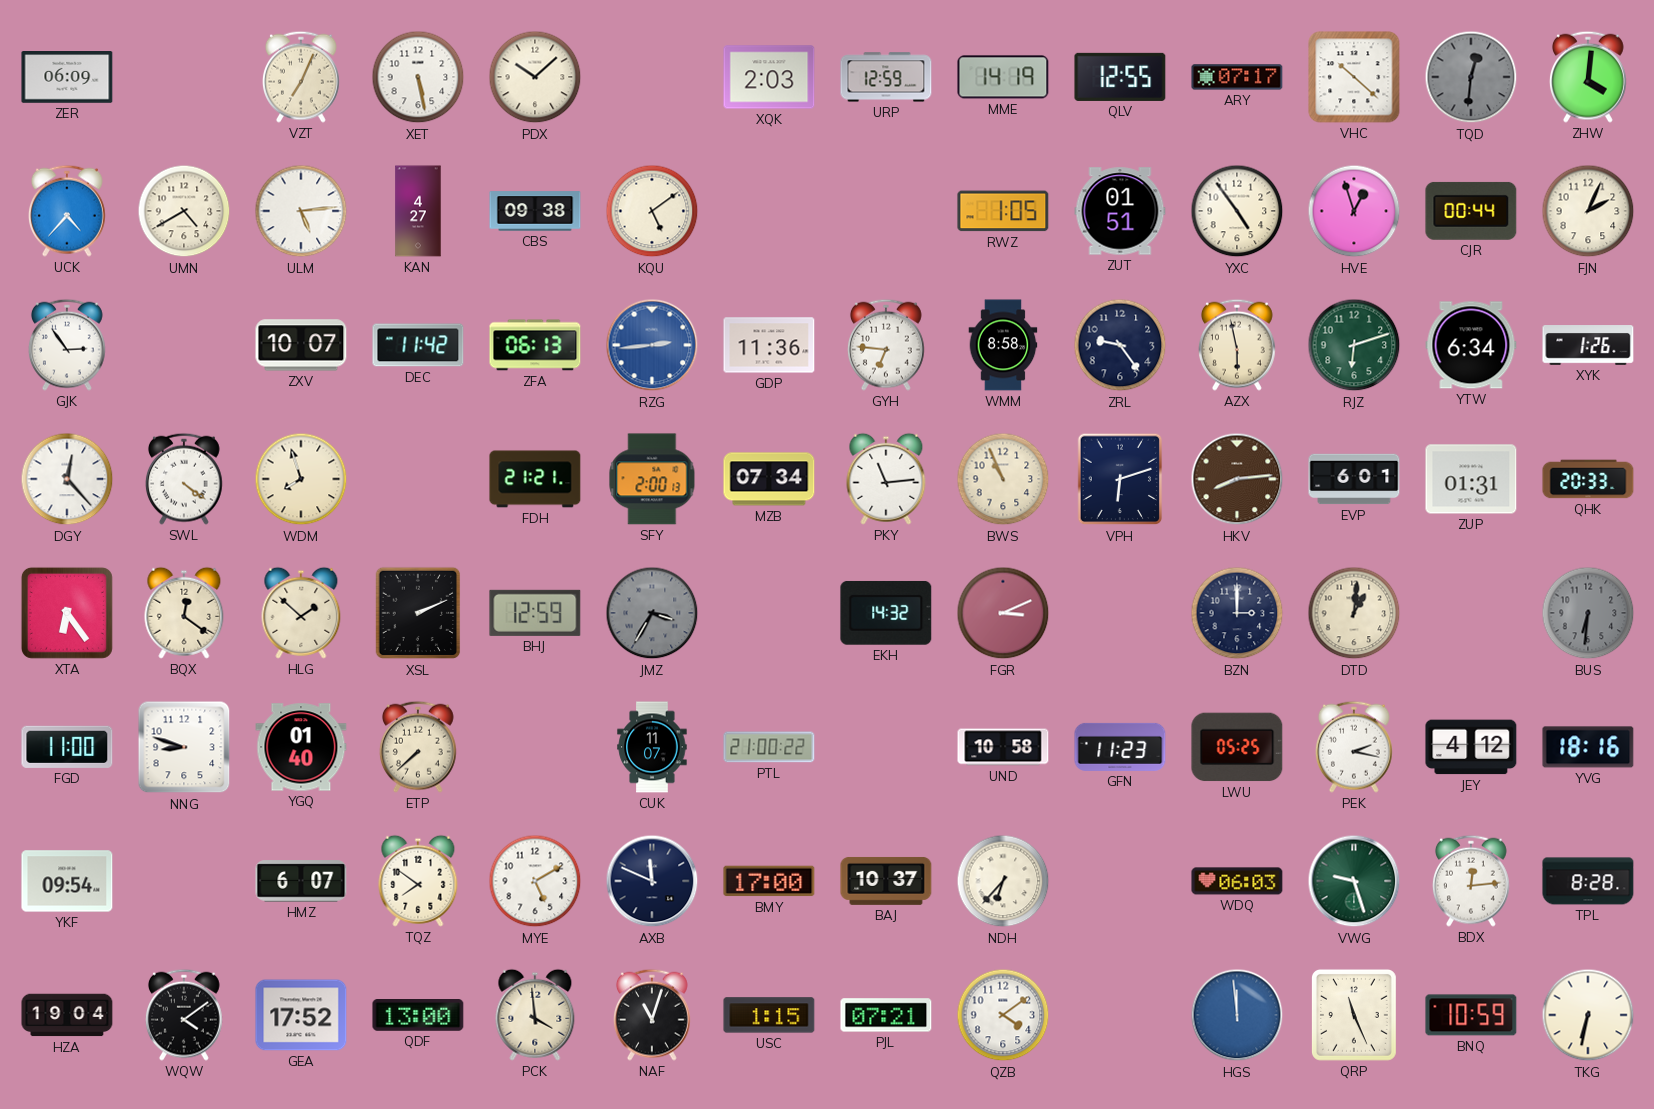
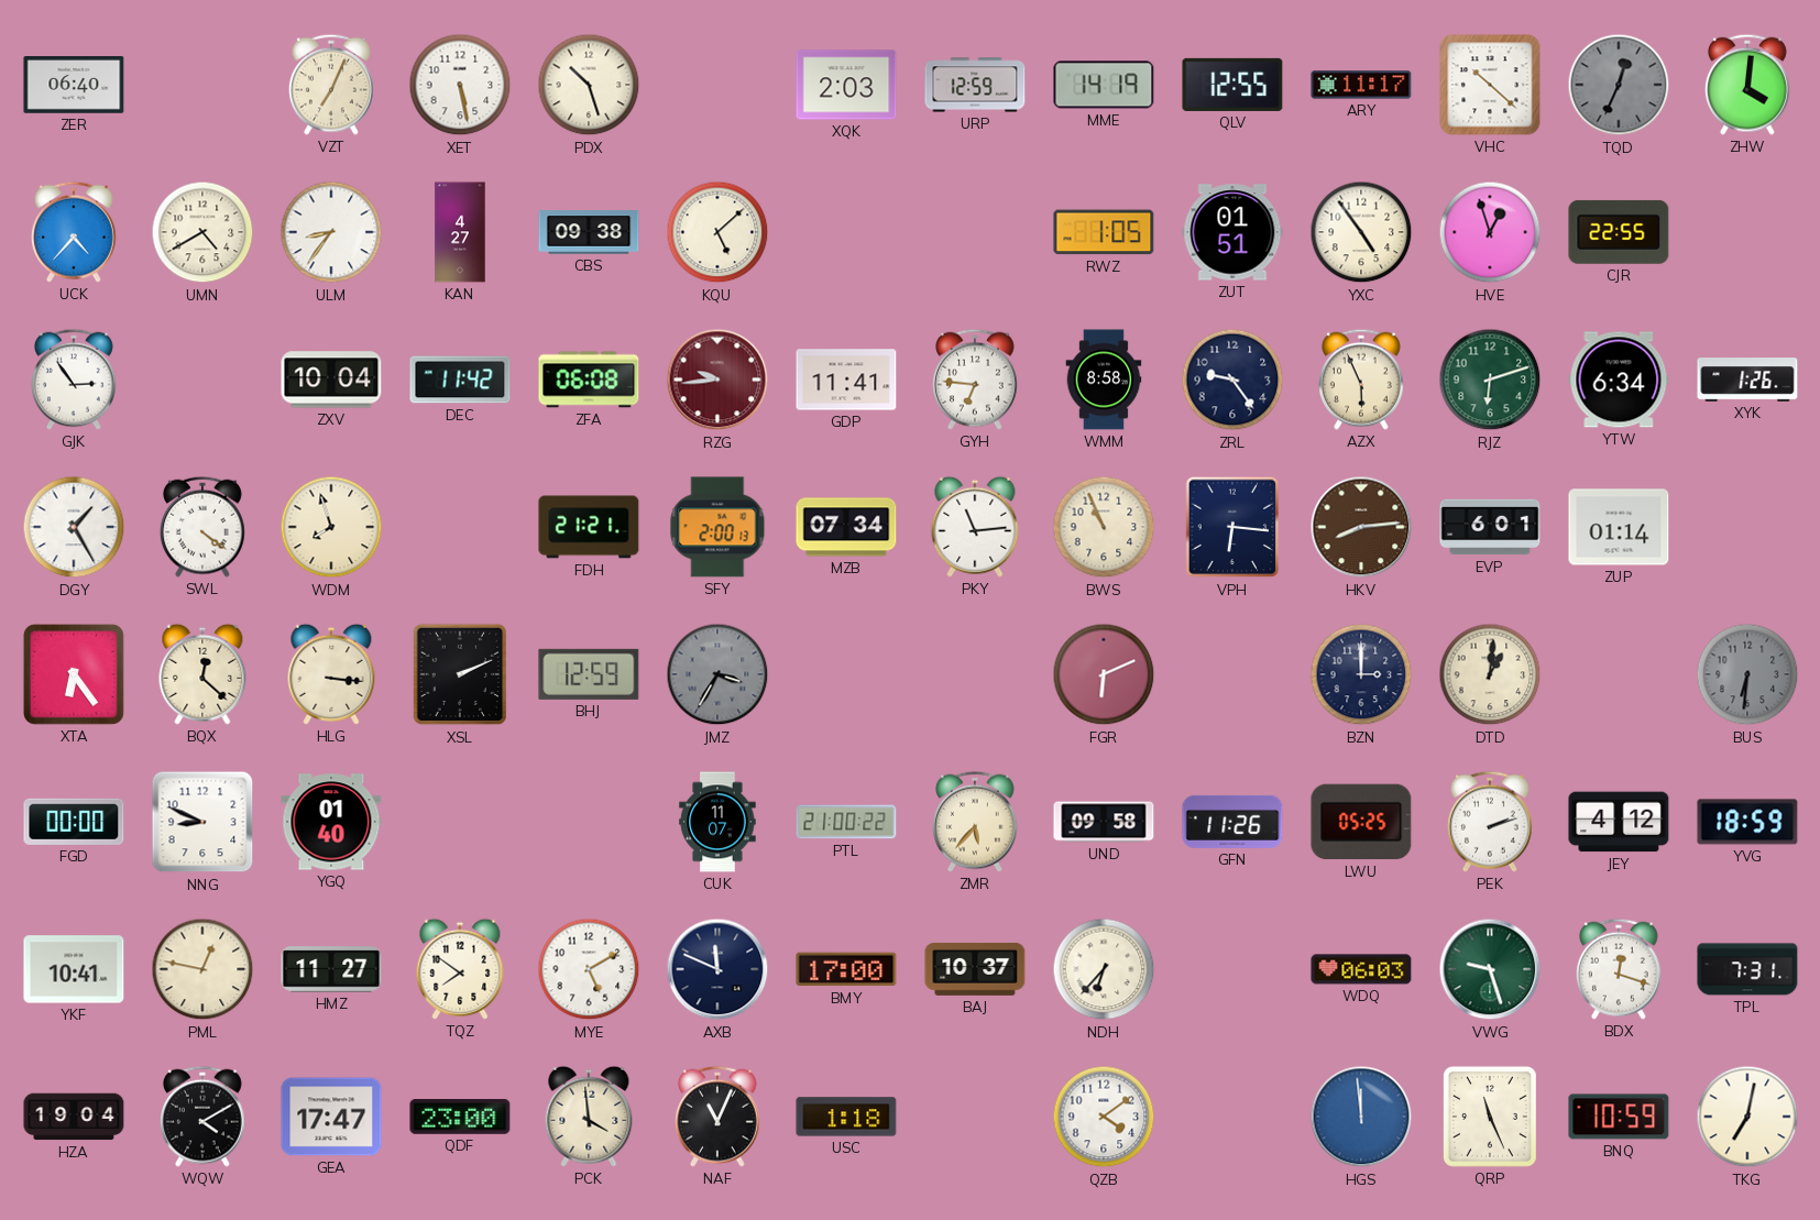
ZER: 06:09 -> 06:40
PDX: 10:08 -> 10:27
ARY: 07:17 -> 11:17
TQD: 12:31 -> 12:34
ULM: 5:14 -> 8:36
KQU: 5:09 -> 5:08
CJR: 00:44 -> 22:55
FJN: 2:04 -> none
ZXV: 10:07 -> 10:04
ZFA: 06:13 -> 06:08
RZG: 2:44 -> 9:44
RZG dial: blue -> burgundy
GDP: 11:36 -> 11:41
AZX: 5:58 -> 5:56
DGY: 12:23 -> 1:25
VPH: 6:12 -> 6:16
ZUP: 01:31 -> 01:14
QHK: 20:33 -> none
BQX: 12:21 -> 12:22
HLG: 1:52 -> 3:16
EKH: 14:32 -> none
FGR: 3:11 -> 6:11
FGD: 11:00 -> 00:00
NNG: 8:48 -> 8:49
ETP: 7:38 -> none
ZMR: none -> 5:37
UND: 10:58 -> 09:58
GFN: 11:23 -> 11:26
PEK: 2:17 -> 2:12
YVG: 18:16 -> 18:59
YKF: 09:54 -> 10:41
PML: none -> 12:47
HMZ: 6:07 -> 11:27
BDX: 12:14 -> 12:18
TPL: 8:28 -> 7:31
WQW: 4:09 -> 4:10
GEA: 17:52 -> 17:47
QDF: 13:00 -> 23:00
NAF: 11:03 -> 11:04
USC: 1:15 -> 1:18
PJL: 07:21 -> none
TKG: 6:32 -> 7:02
